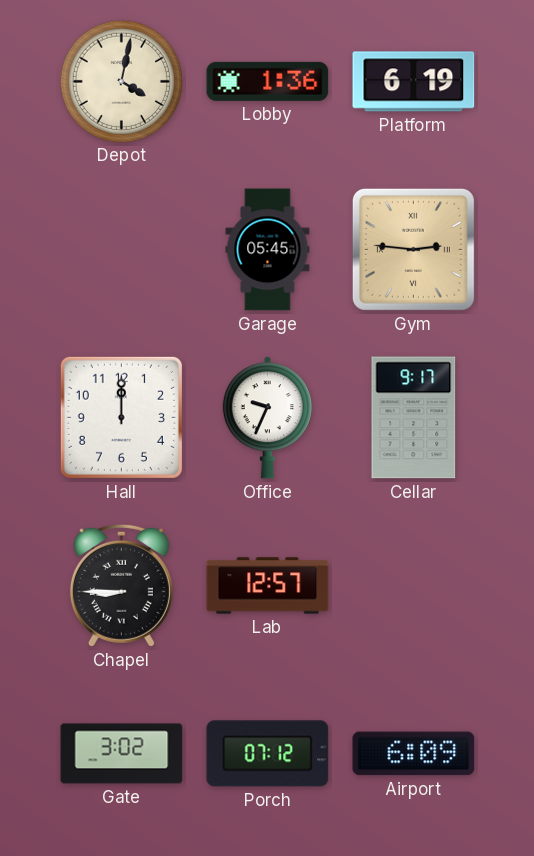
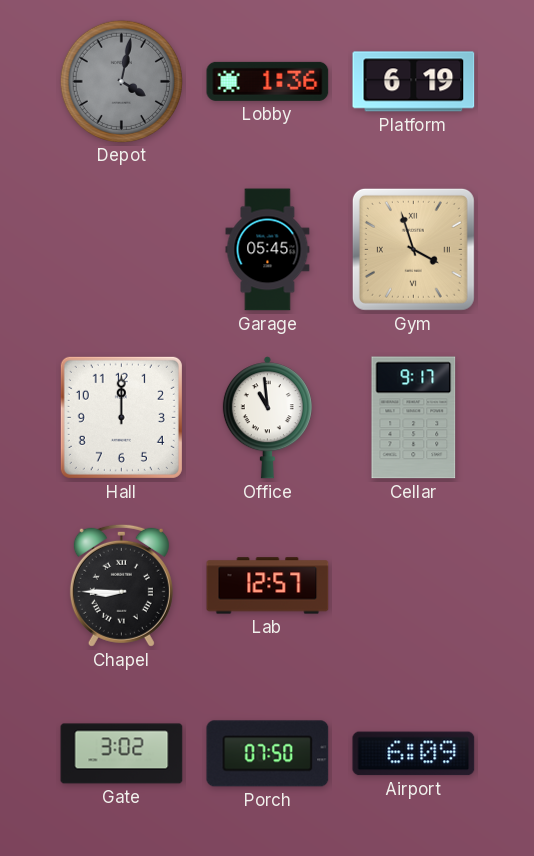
Depot dial: cream -> grey
Gym: 2:46 -> 3:57
Office: 9:34 -> 10:59
Porch: 07:12 -> 07:50
